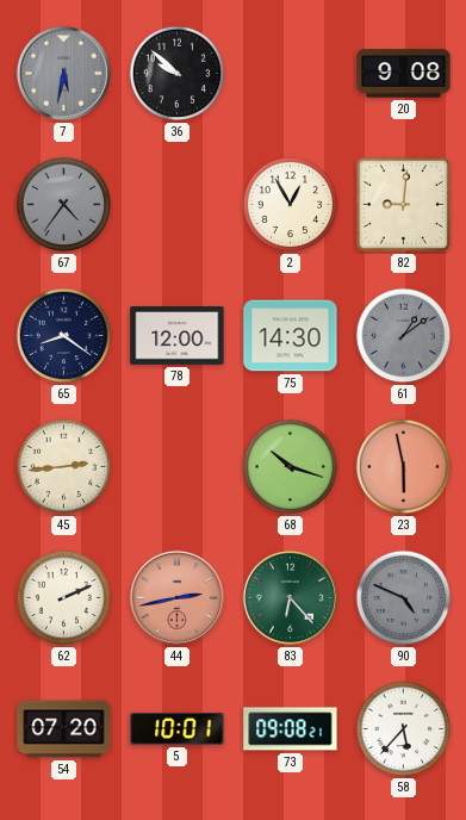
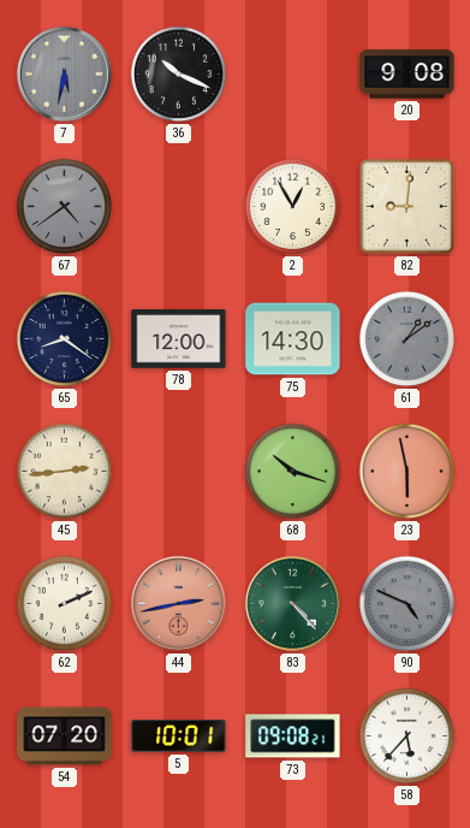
36: 9:52 -> 10:19
67: 4:36 -> 4:39
83: 6:23 -> 4:23
